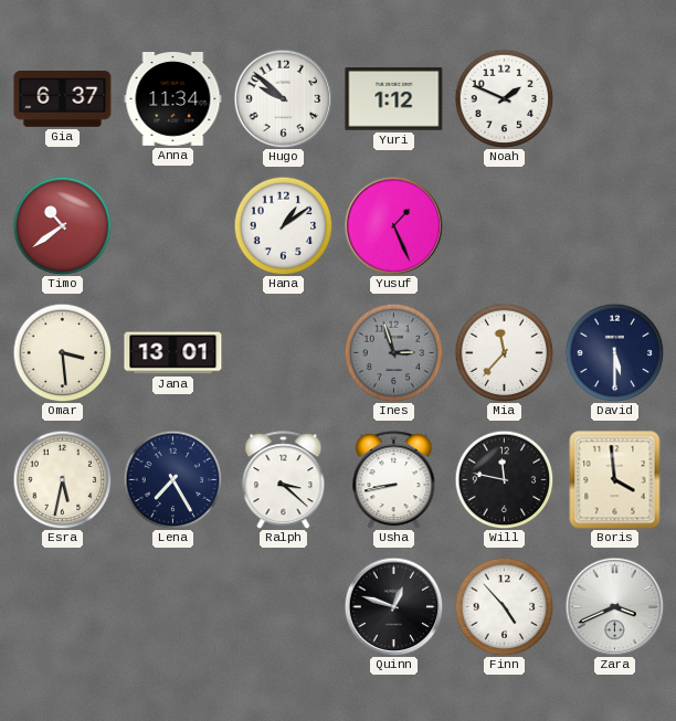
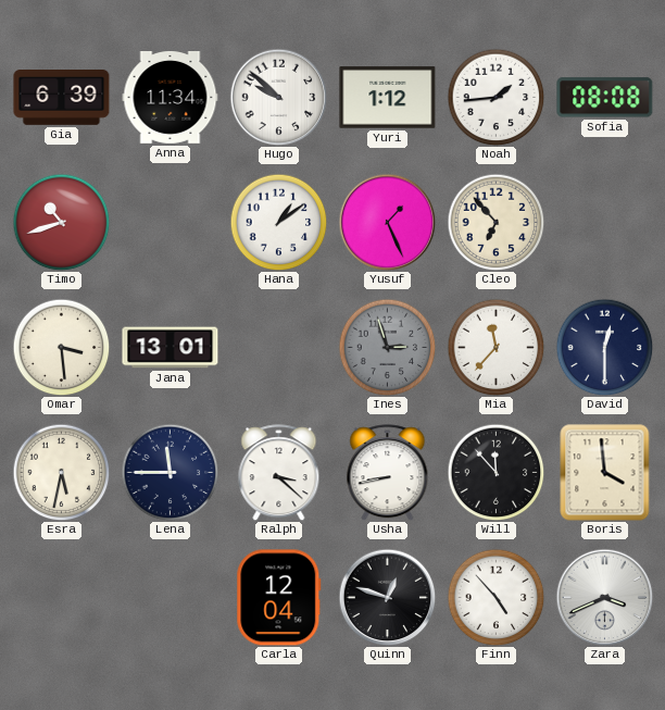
Gia: 6:37 -> 6:39
Noah: 1:49 -> 1:44
Sofia: none -> 08:08
Timo: 10:39 -> 10:42
Cleo: none -> 6:53
David: 5:30 -> 12:30
Lena: 7:25 -> 11:45
Will: 11:47 -> 11:53
Carla: none -> 12:04
